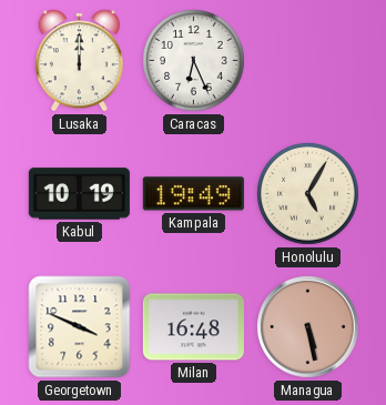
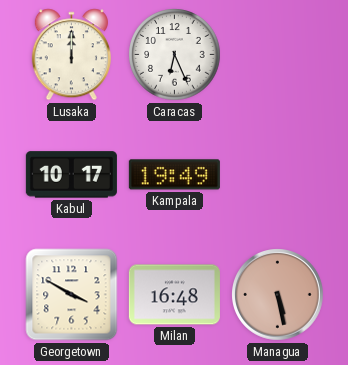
Kabul: 10:19 -> 10:17
Honolulu: 5:05 -> none
Georgetown: 3:49 -> 3:50
